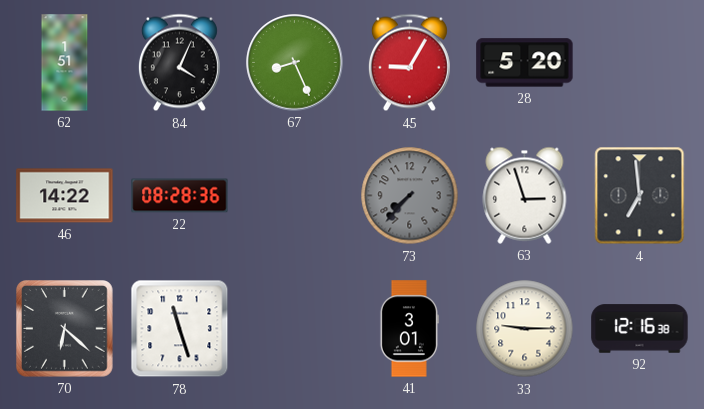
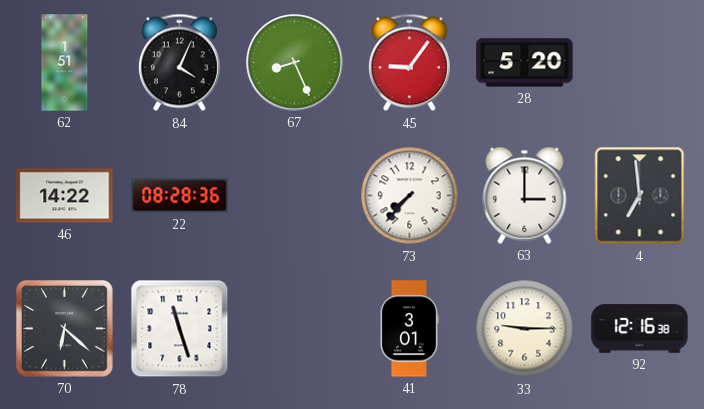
45: 9:05 -> 9:06
73 dial: grey -> white
63: 2:57 -> 3:00
